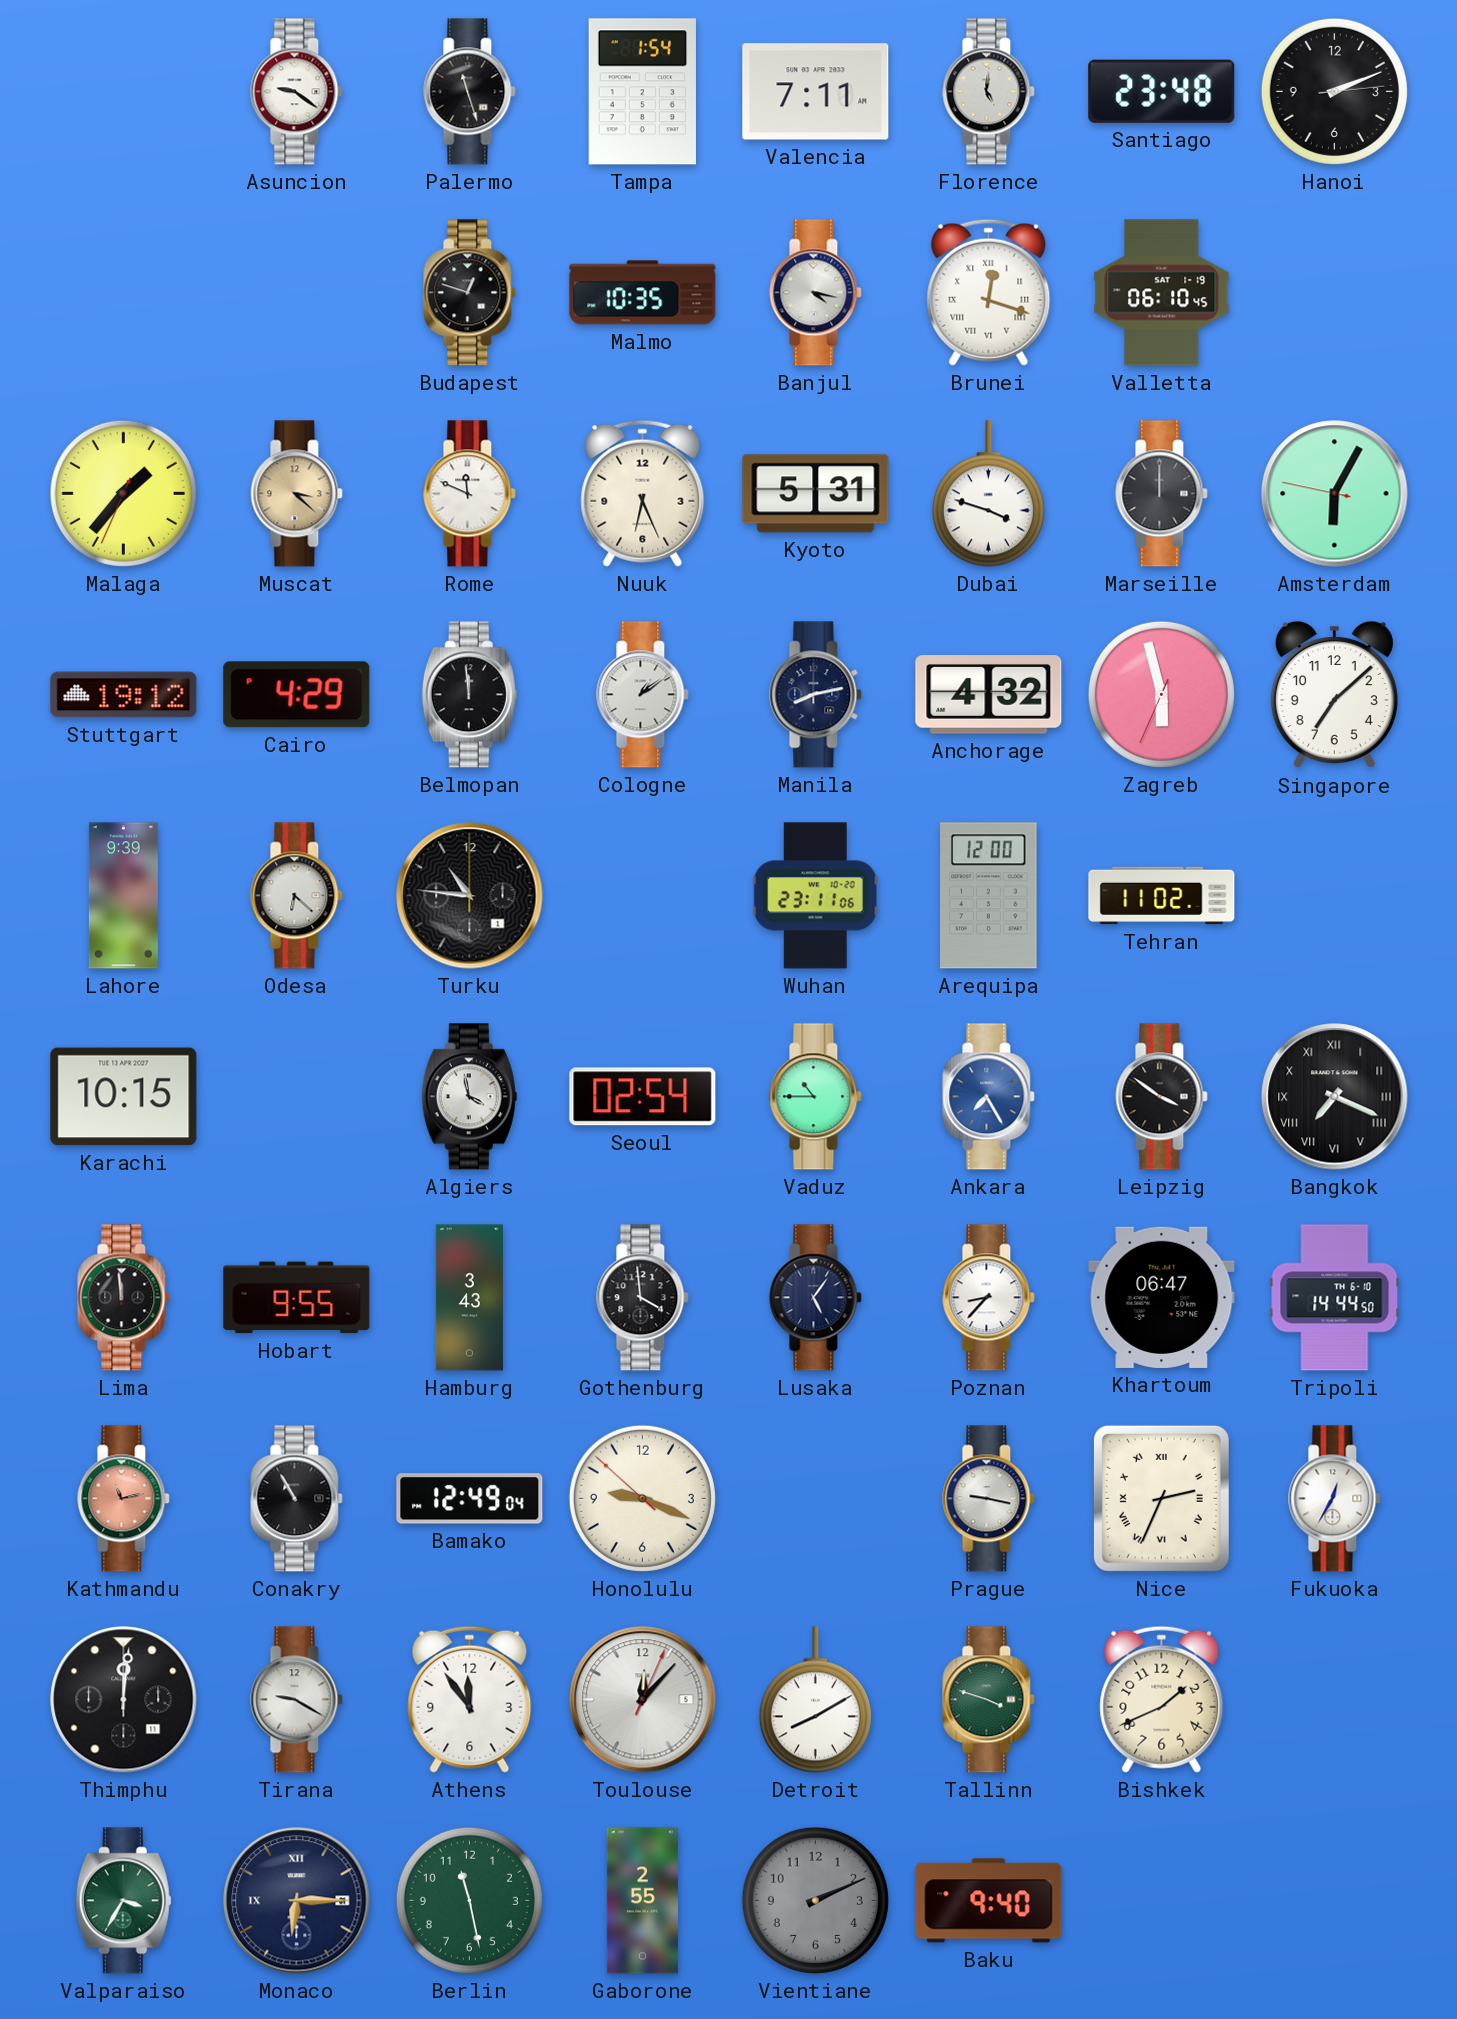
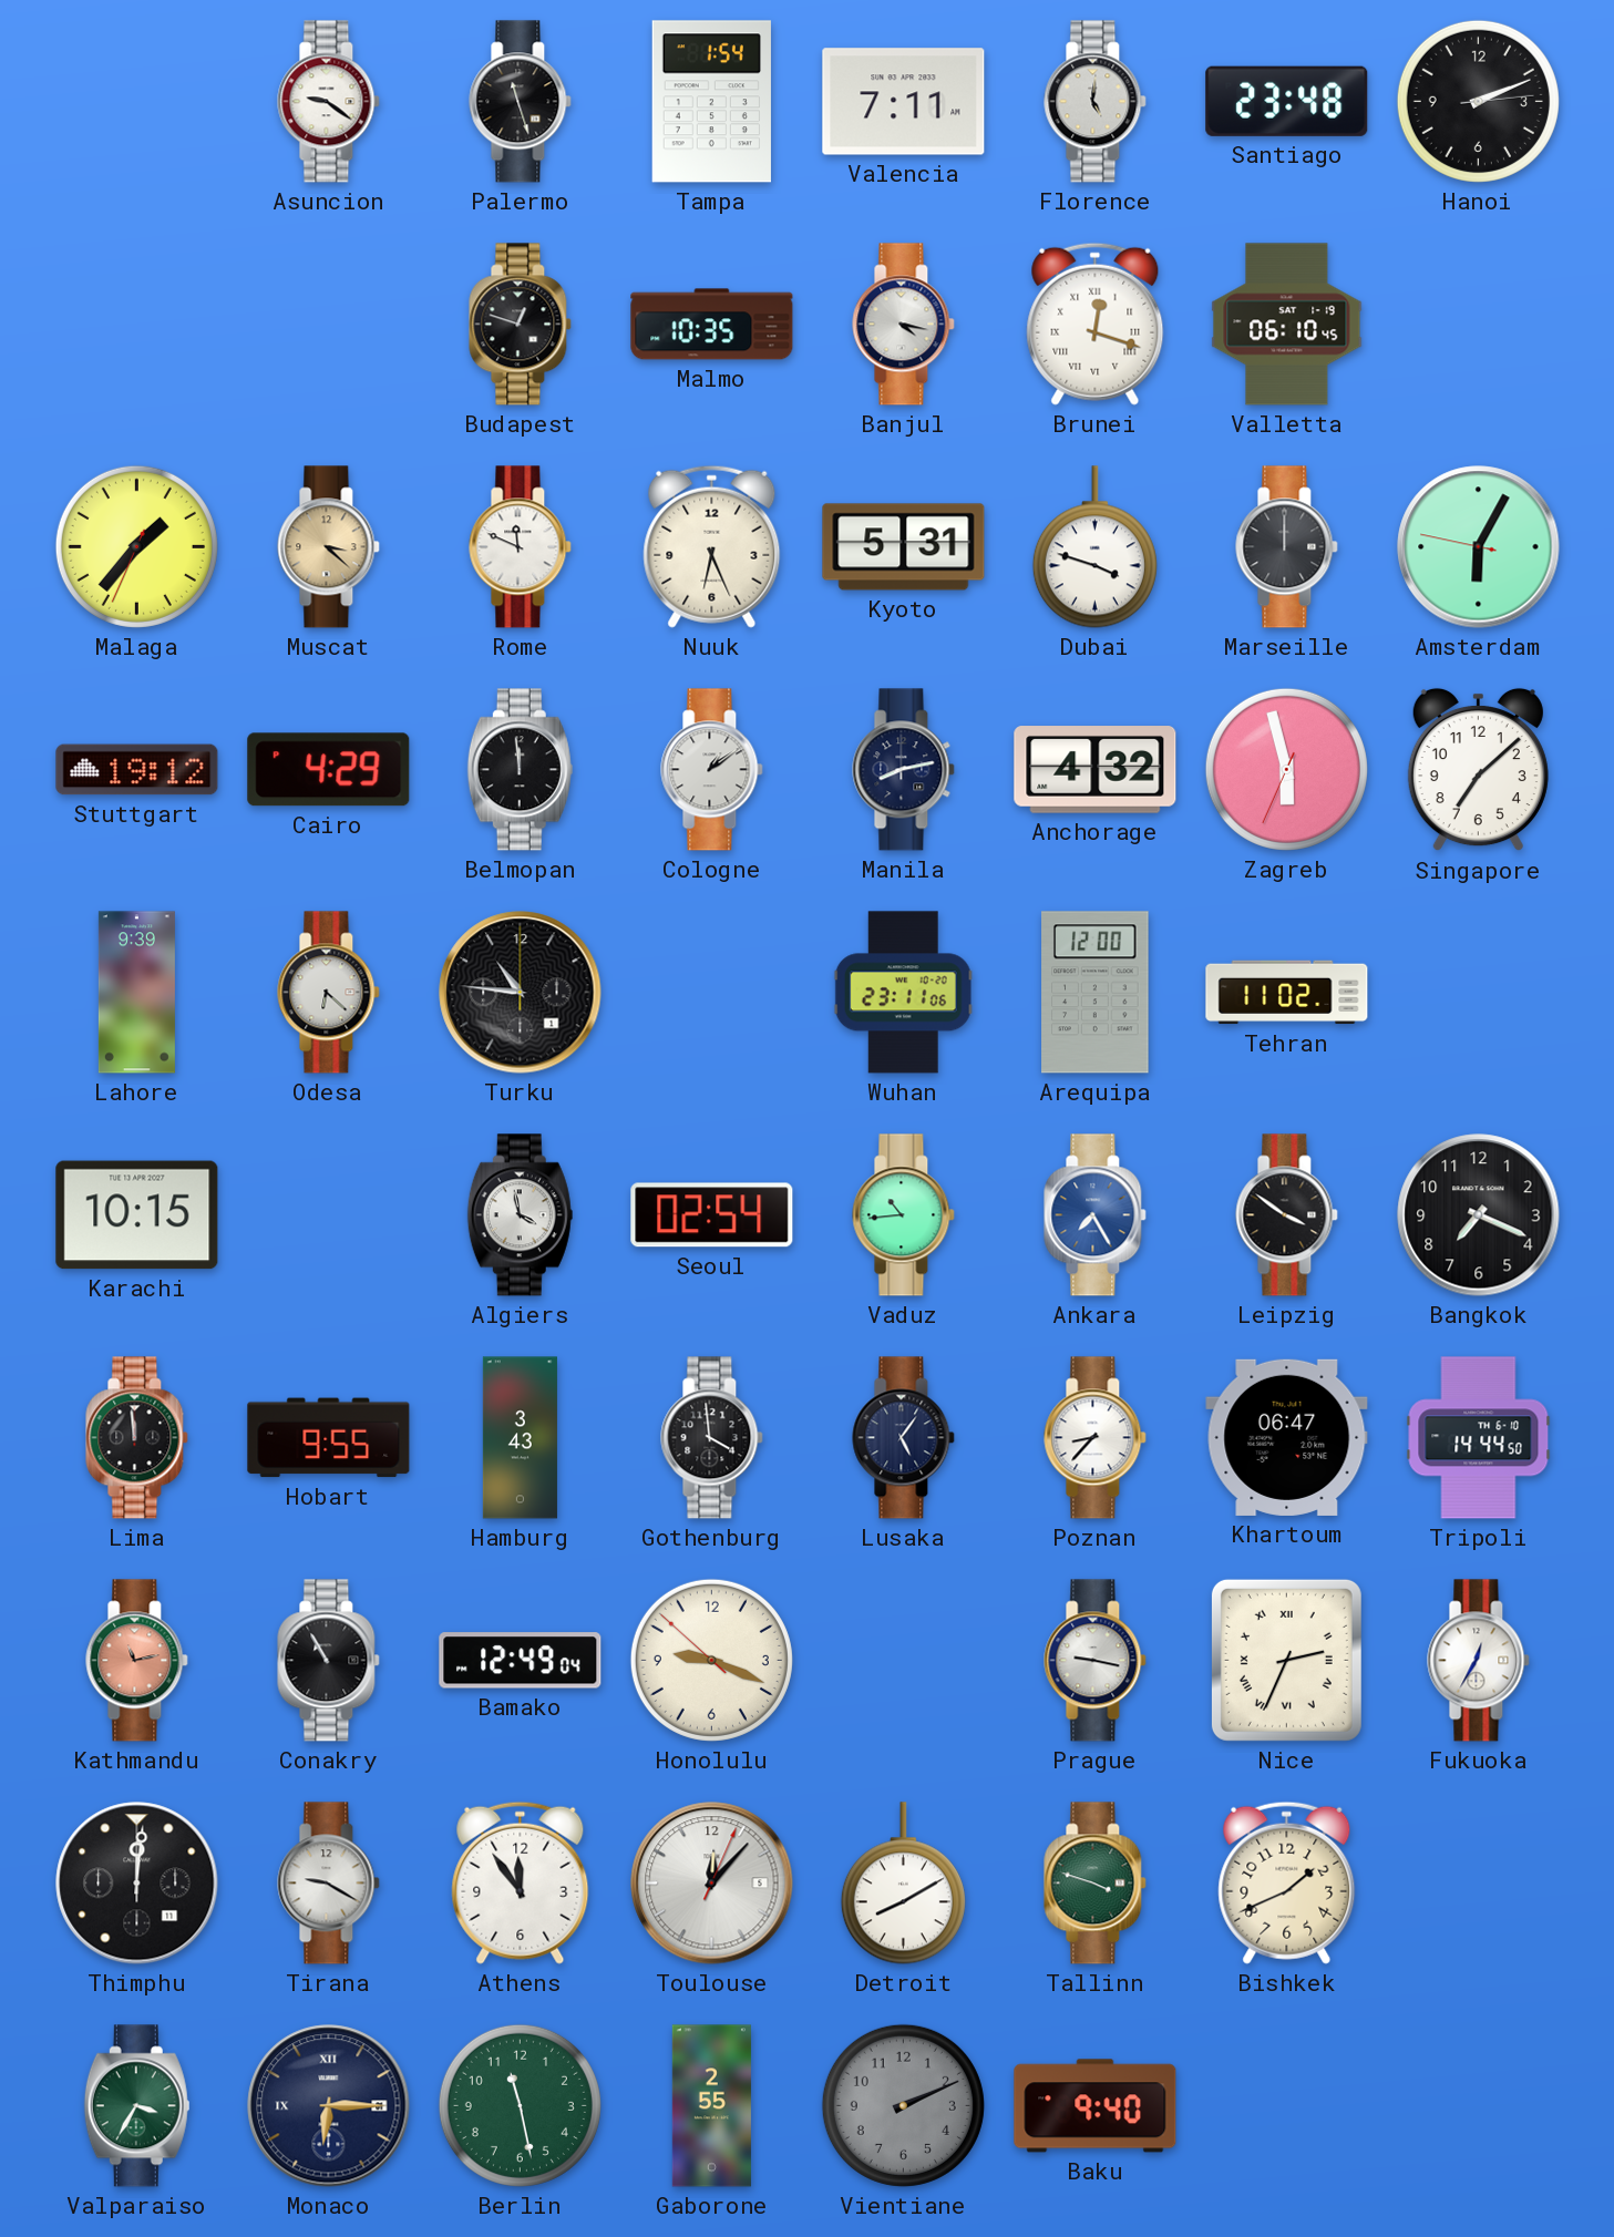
Vaduz: 10:45 -> 10:44
Bangkok numerals: Roman -> Arabic
